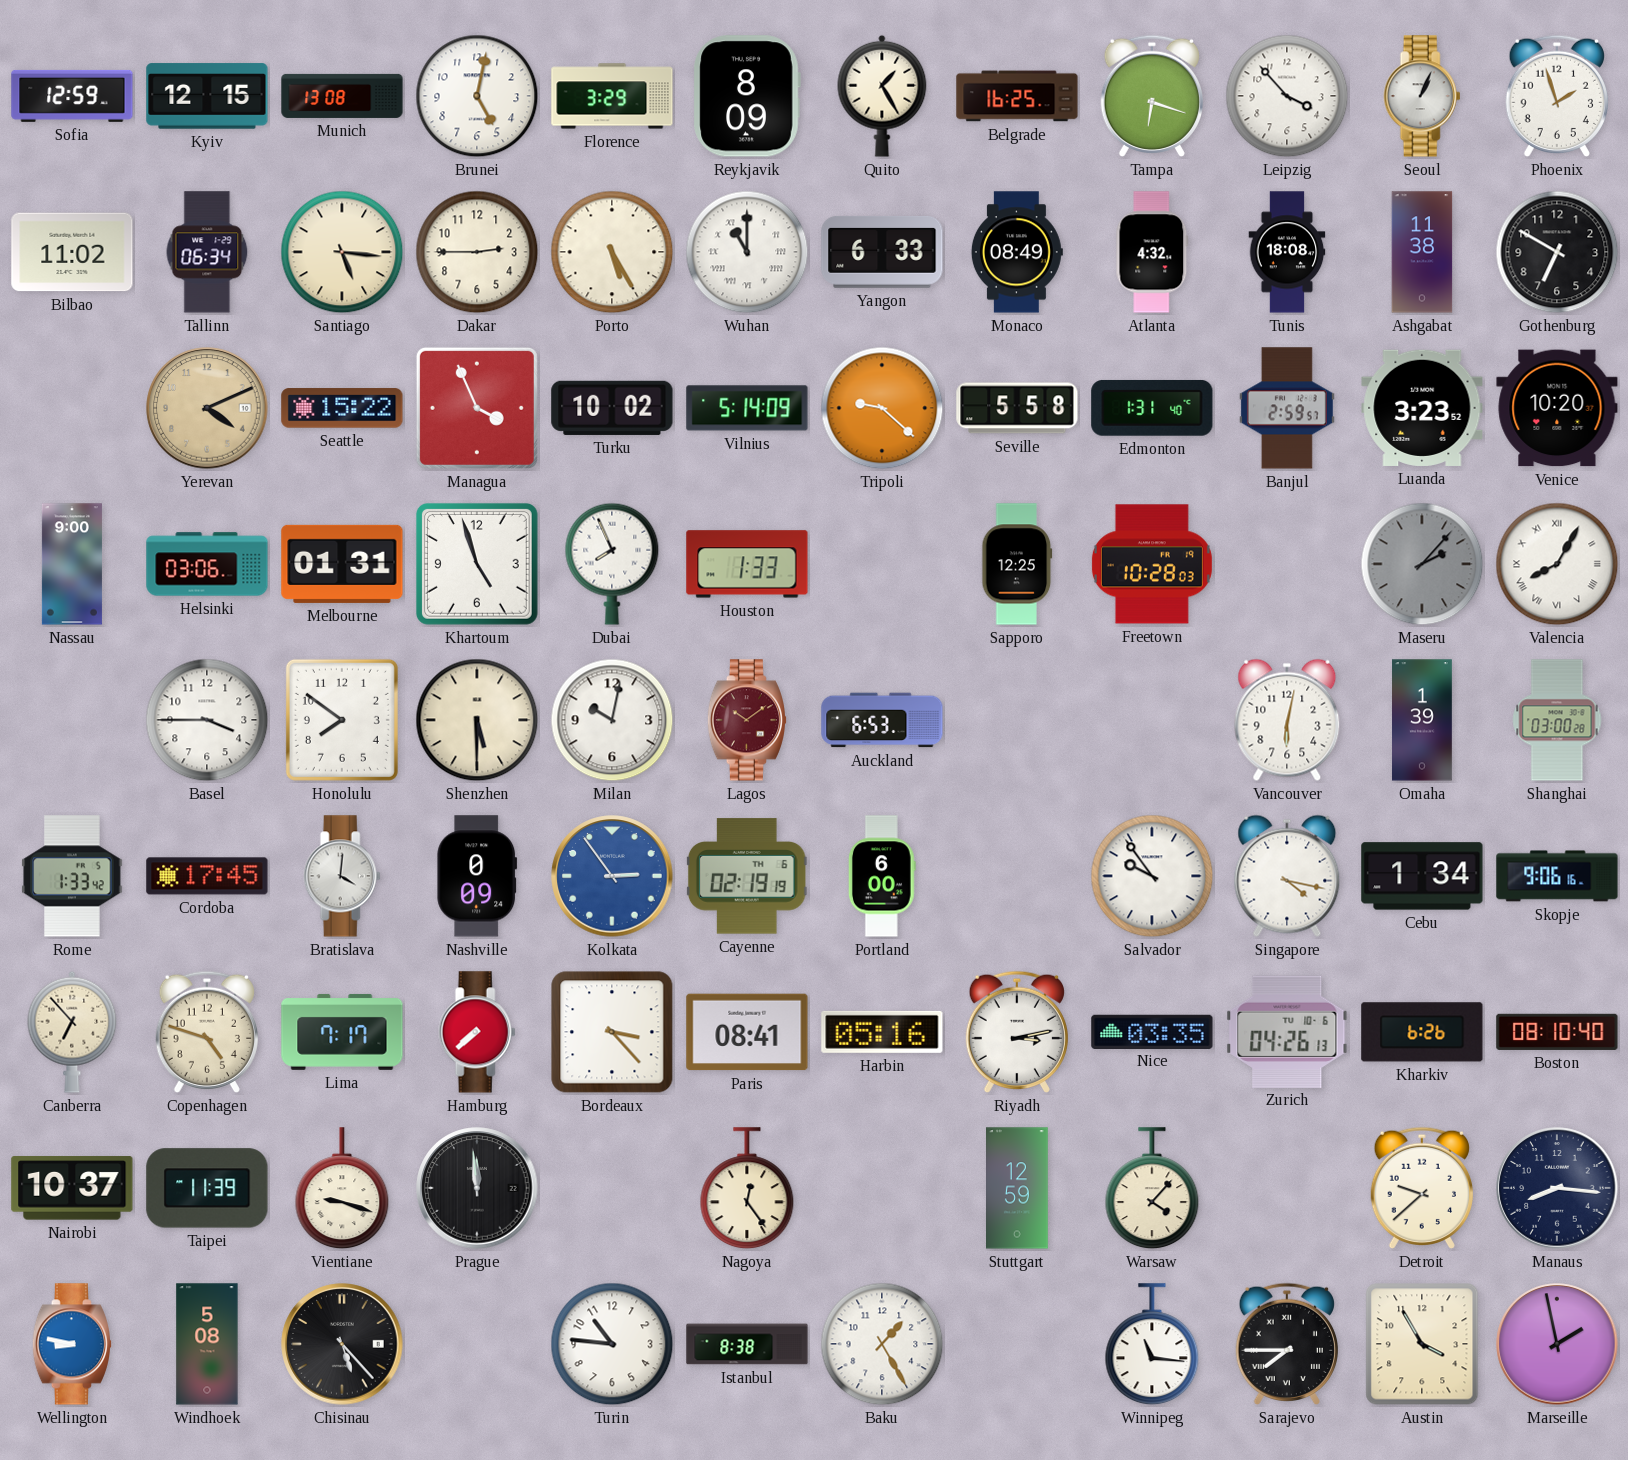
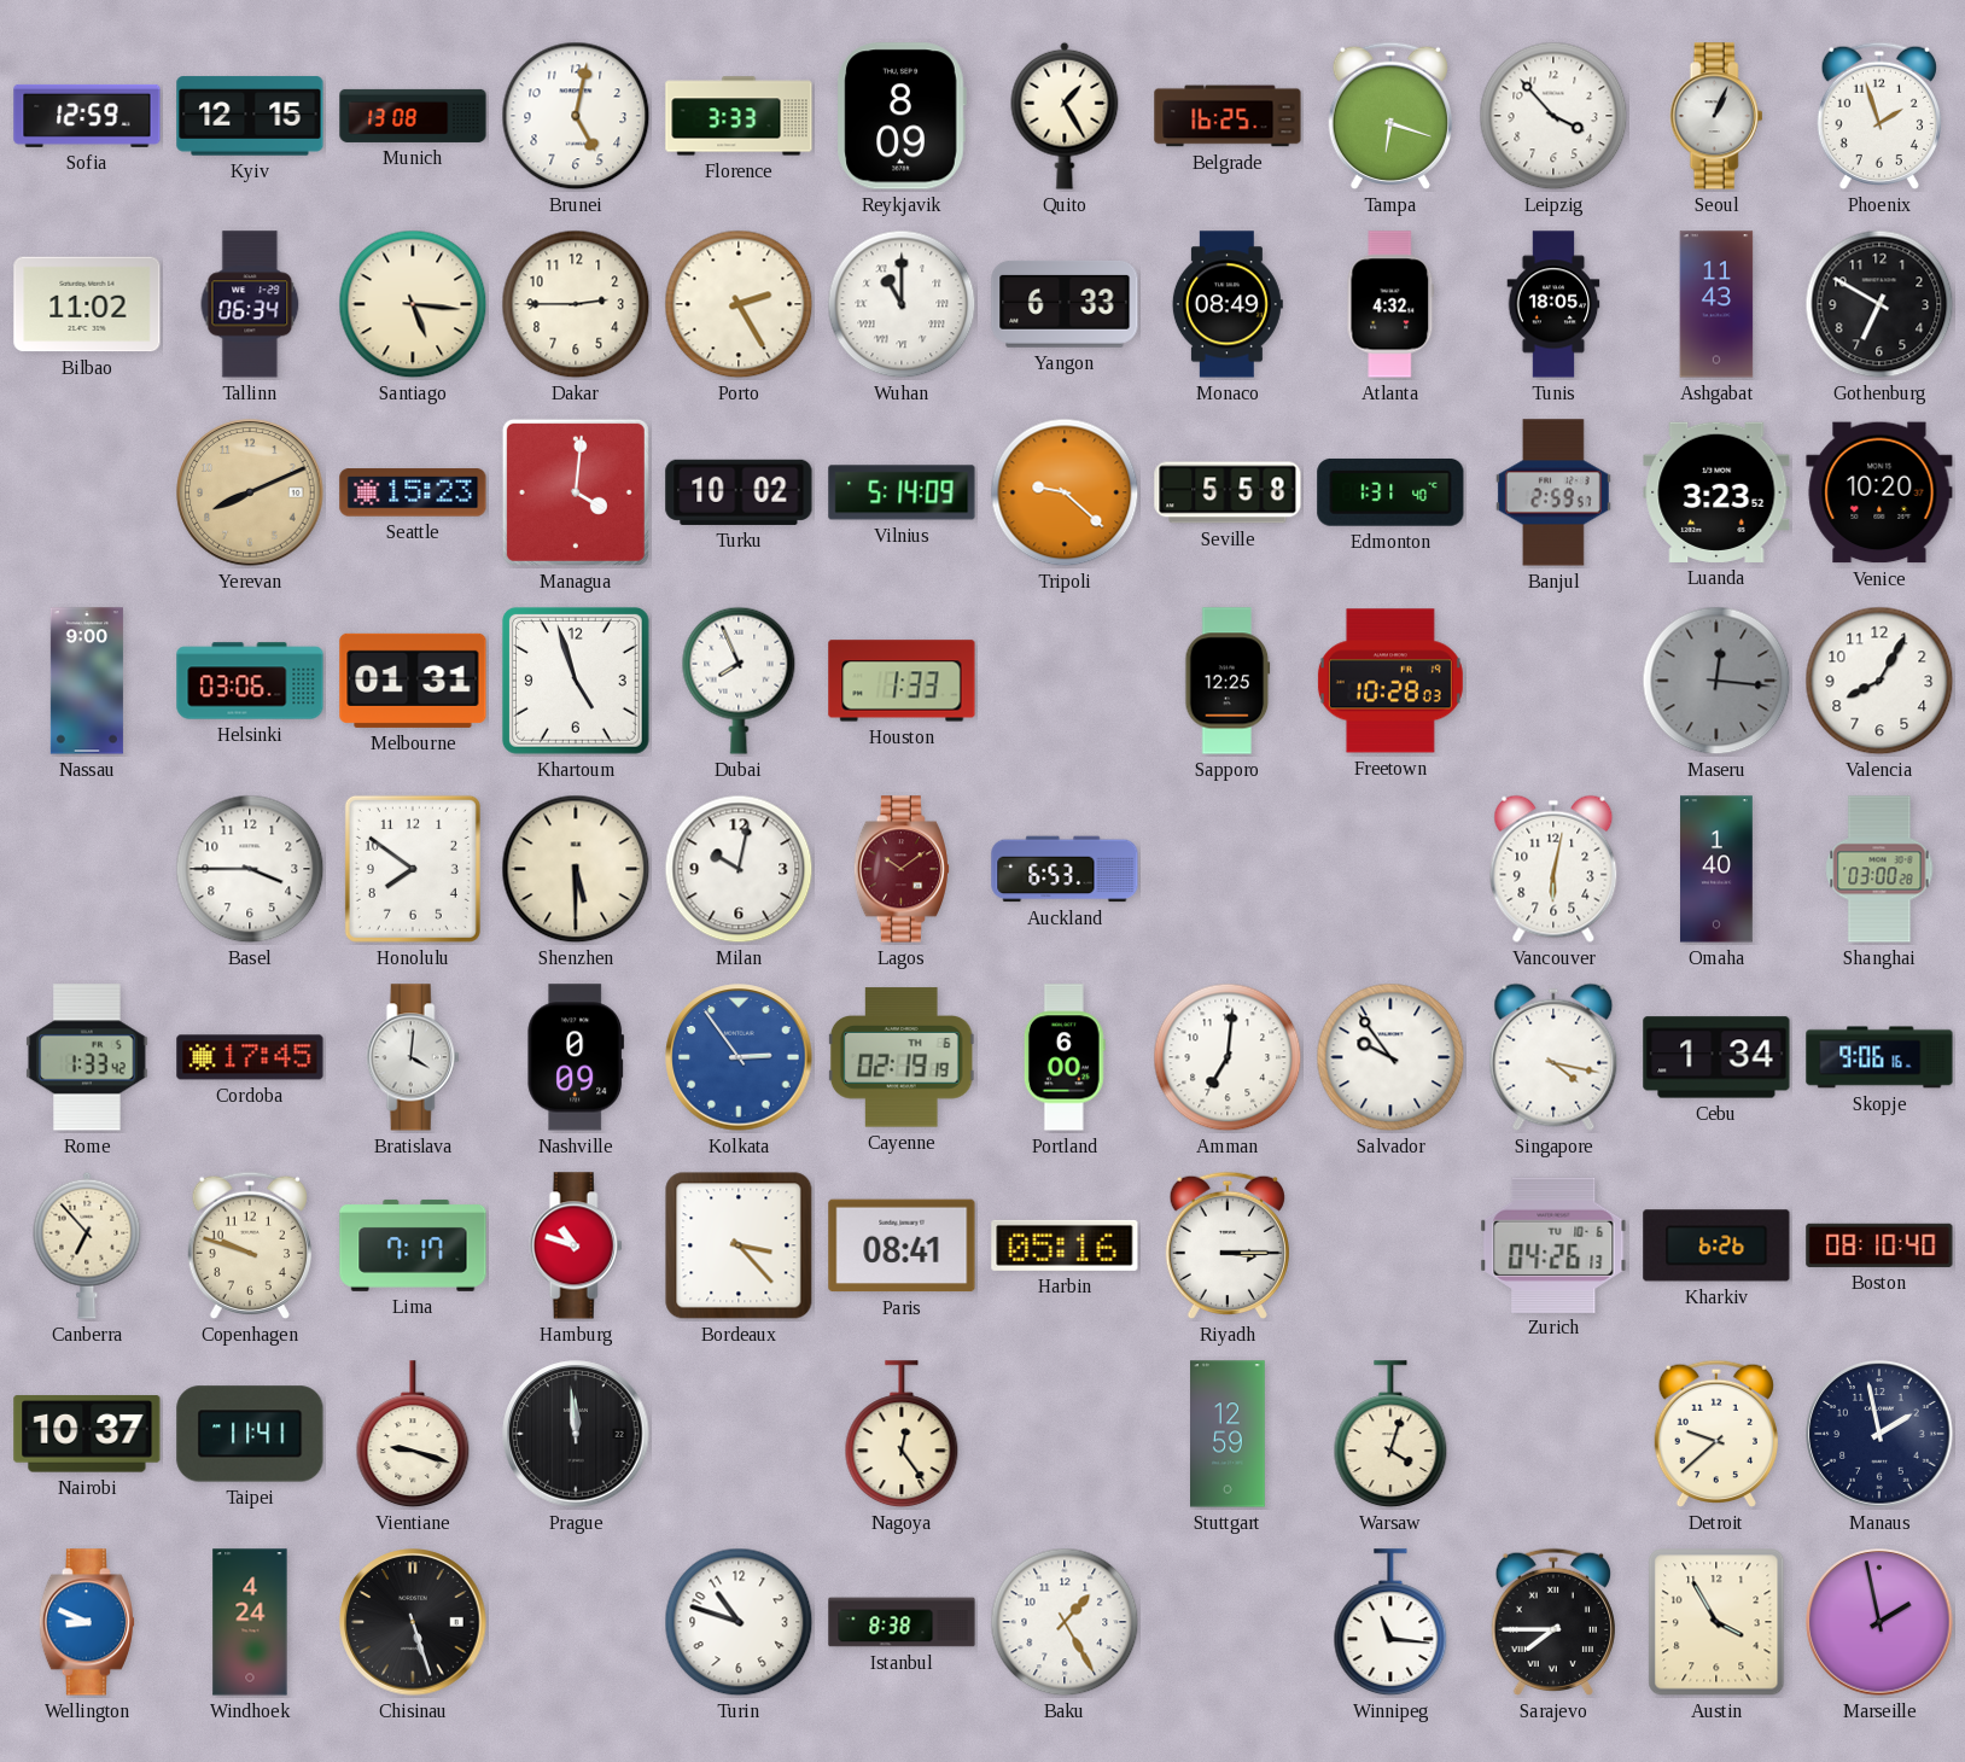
Florence: 3:29 -> 3:33
Porto: 5:25 -> 2:25
Tunis: 18:08 -> 18:05
Ashgabat: 11:38 -> 11:43
Yerevan: 4:11 -> 8:11
Seattle: 15:22 -> 15:23
Managua: 3:56 -> 4:01
Maseru: 2:07 -> 12:16
Valencia numerals: Roman -> Arabic
Omaha: 1:39 -> 1:40
Amman: none -> 7:01
Copenhagen: 4:48 -> 9:48
Hamburg: 7:38 -> 10:48
Riyadh: 3:13 -> 3:15
Nice: 03:35 -> none
Taipei: 11:39 -> 11:41
Warsaw: 4:07 -> 4:03
Manaus: 8:16 -> 1:58
Wellington: 8:47 -> 8:49
Windhoek: 5:08 -> 4:24
Chisinau: 5:23 -> 5:27
Turin: 10:46 -> 10:48
